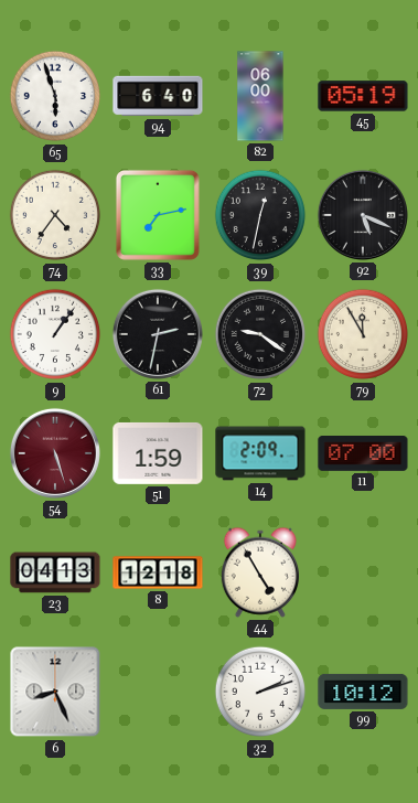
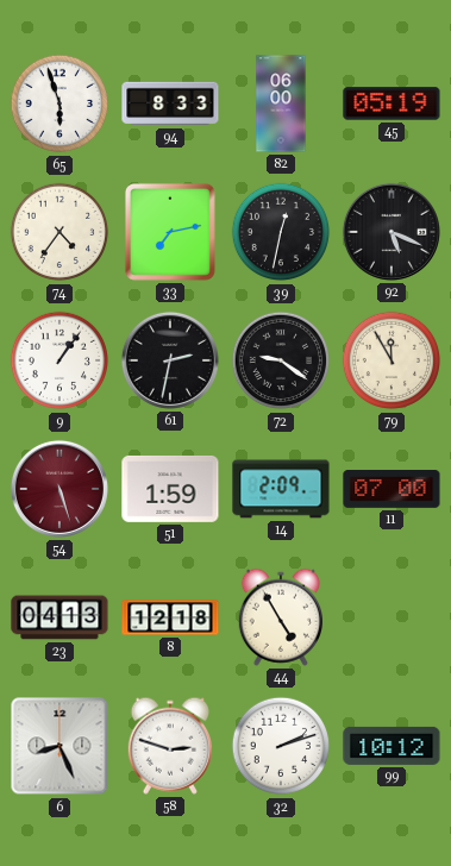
94: 6:40 -> 8:33
58: none -> 2:48
